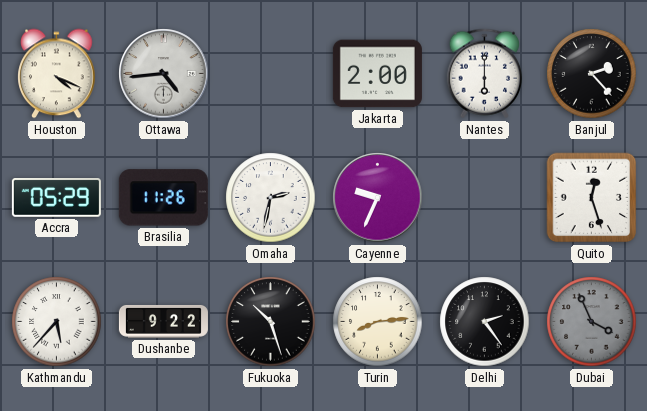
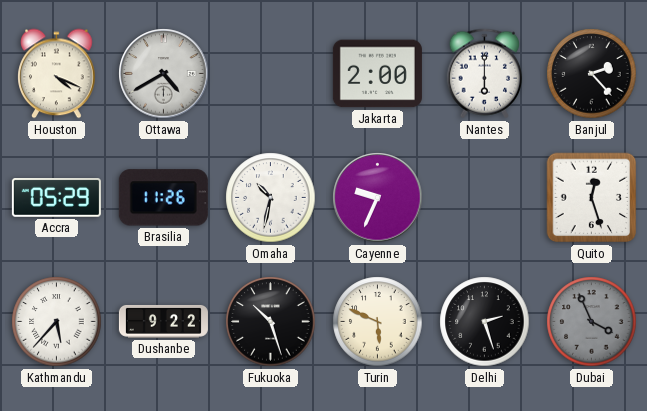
Ottawa: 4:44 -> 4:40
Omaha: 2:32 -> 10:32
Turin: 8:14 -> 5:49
Delhi: 2:24 -> 2:27
